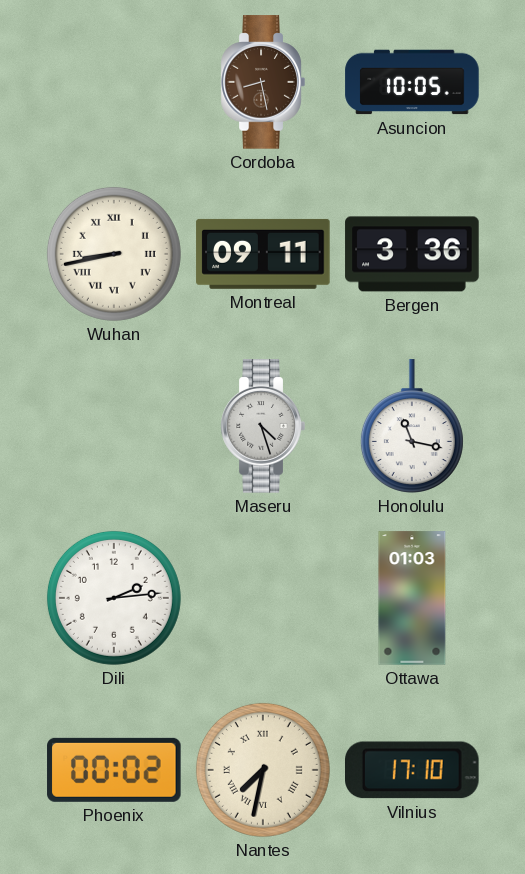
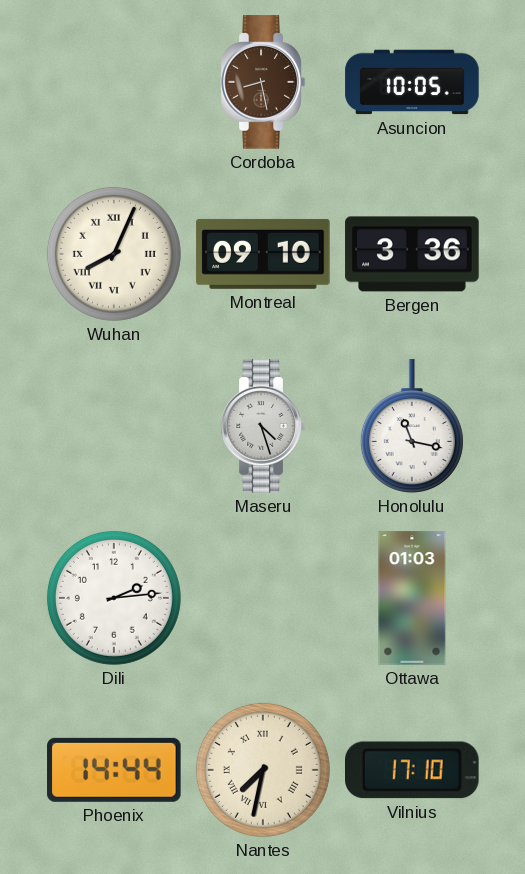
Wuhan: 8:43 -> 8:04
Montreal: 09:11 -> 09:10
Phoenix: 00:02 -> 14:44
